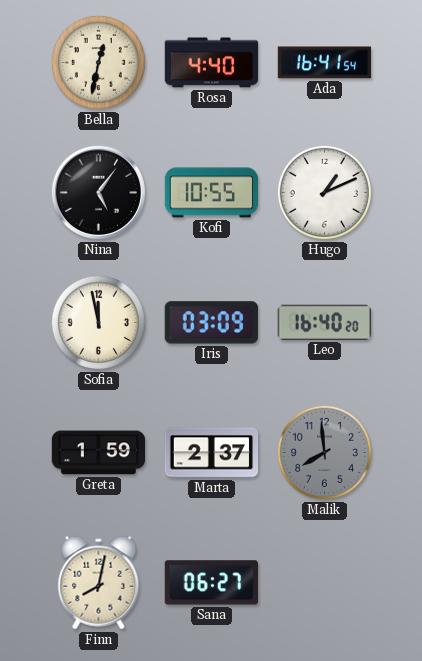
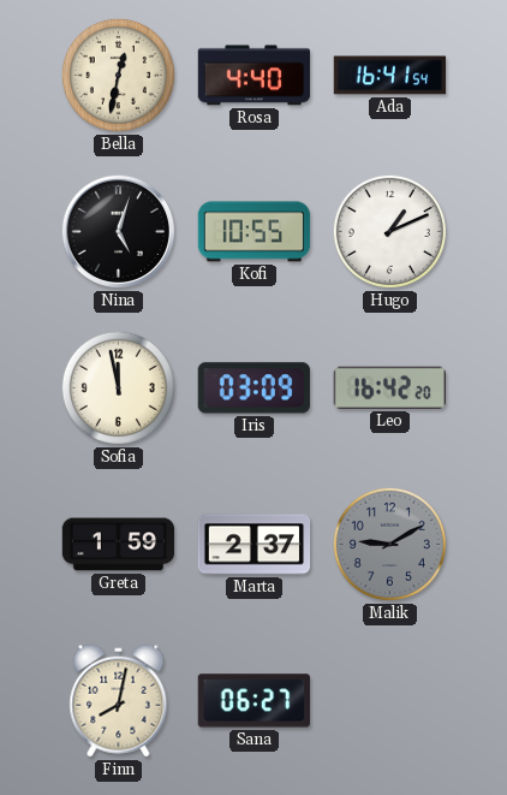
Nina: 5:06 -> 5:03
Leo: 16:40 -> 16:42
Malik: 7:59 -> 9:10
